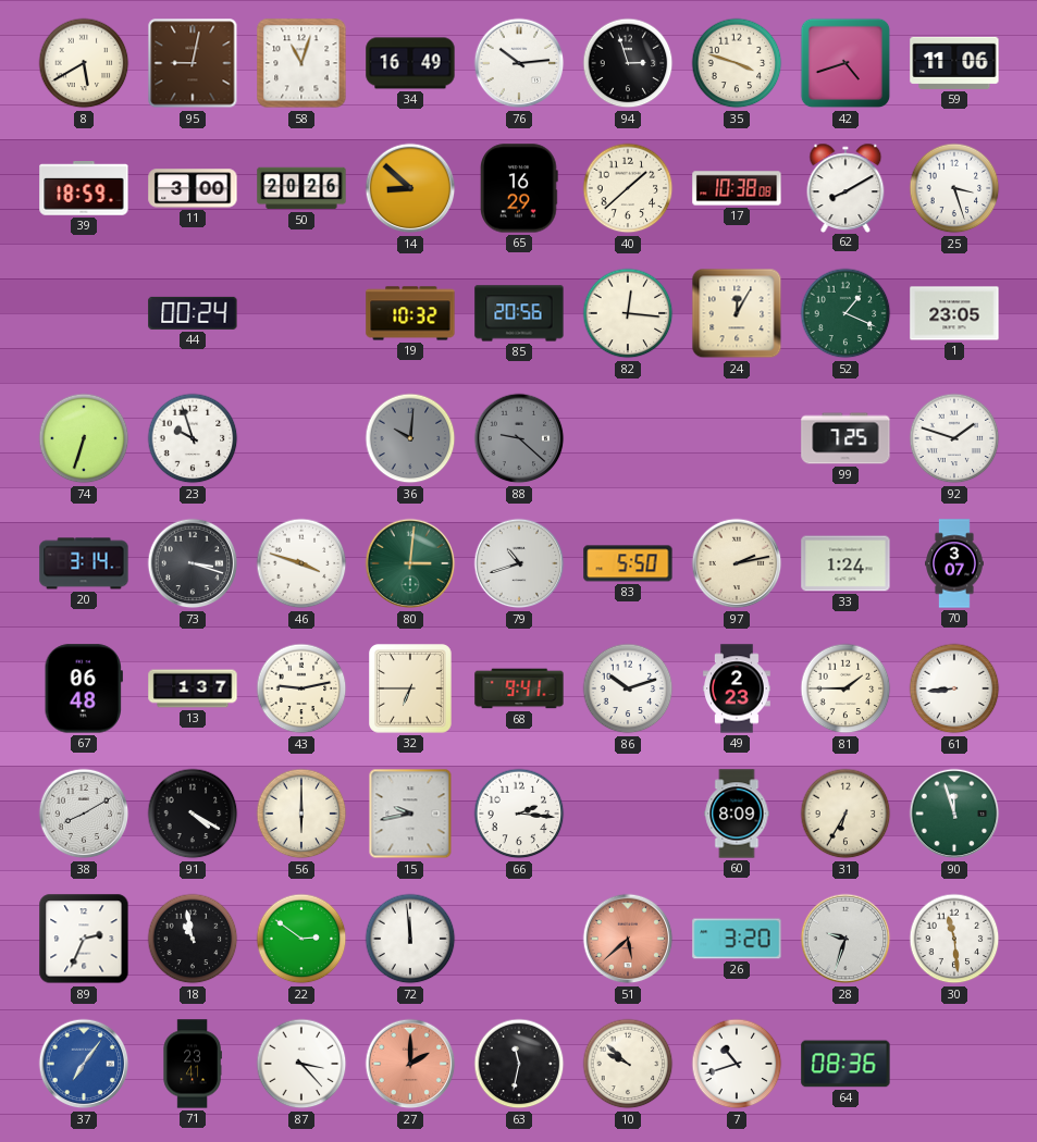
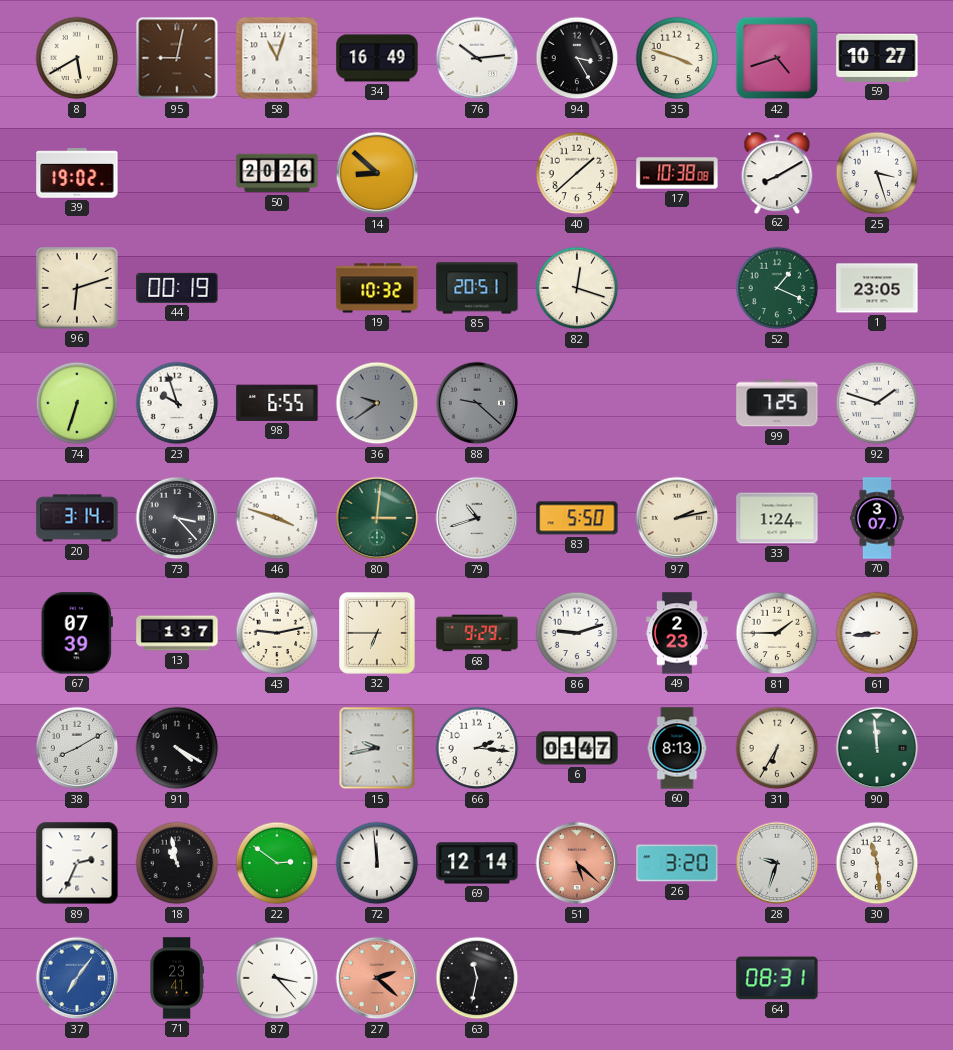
94: 2:57 -> 3:25
59: 11:06 -> 10:27
39: 18:59 -> 19:02
11: 3:00 -> none
65: 16:29 -> none
96: none -> 6:12
44: 00:24 -> 00:19
85: 20:56 -> 20:51
82: 12:16 -> 12:18
24: 12:05 -> none
98: none -> 6:55
36: 10:01 -> 9:39
73: 3:18 -> 3:23
67: 06:48 -> 07:39
68: 9:41 -> 9:29
86: 10:12 -> 9:12
56: 6:00 -> none
6: none -> 01:47
60: 8:09 -> 8:13
90: 11:57 -> 11:59
69: none -> 12:14
51: 5:38 -> 5:22
27: 2:00 -> 2:22
10: 9:52 -> none
7: 10:42 -> none
64: 08:36 -> 08:31
